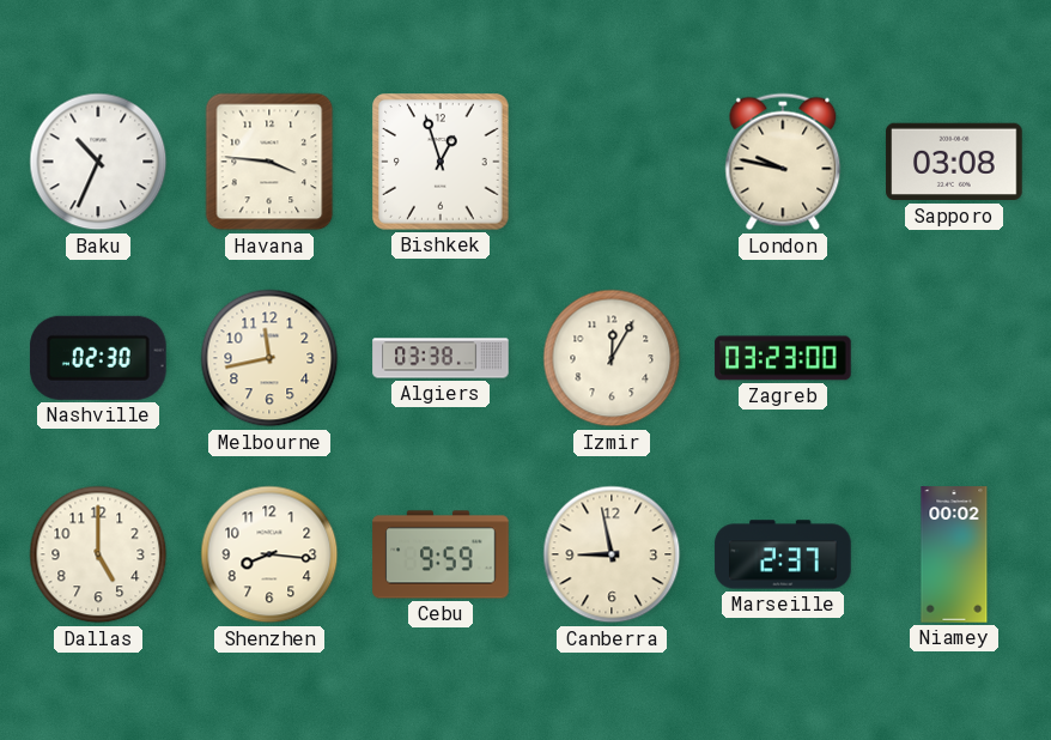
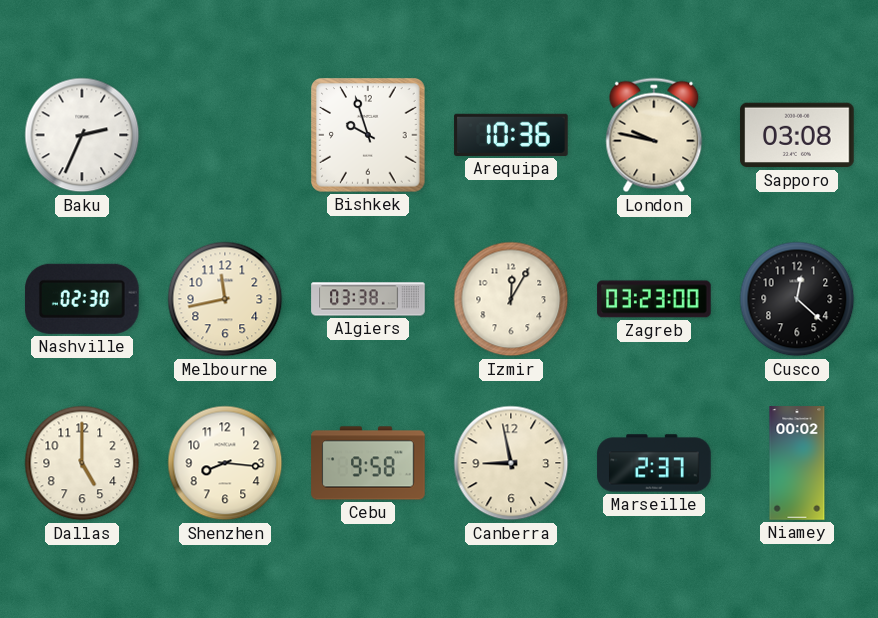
Baku: 10:34 -> 2:34
Havana: 3:46 -> none
Bishkek: 12:57 -> 9:57
Arequipa: none -> 10:36
Cusco: none -> 12:22
Cebu: 9:59 -> 9:58
